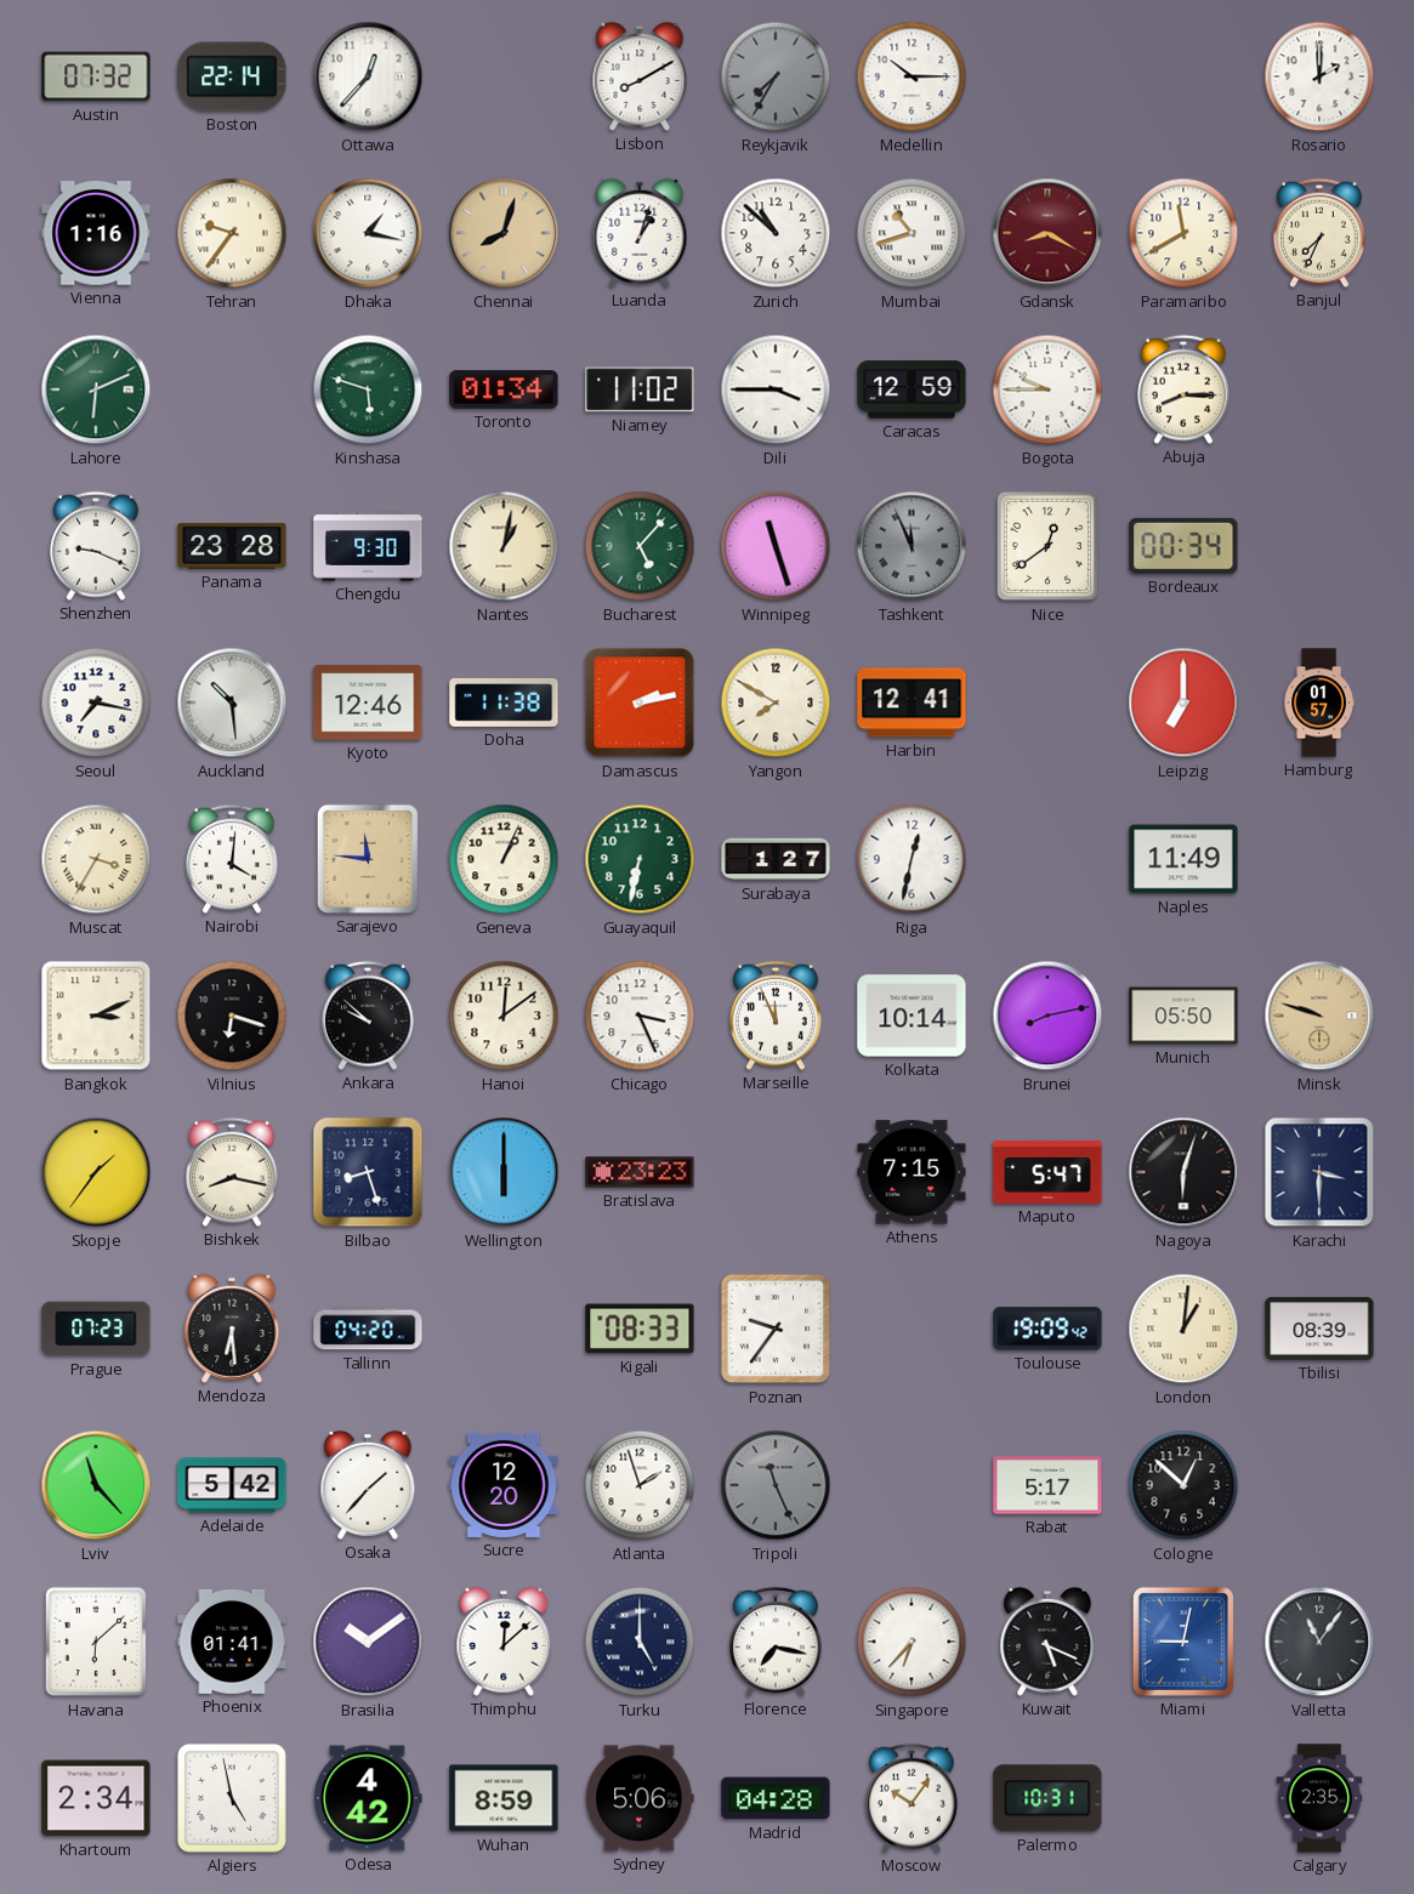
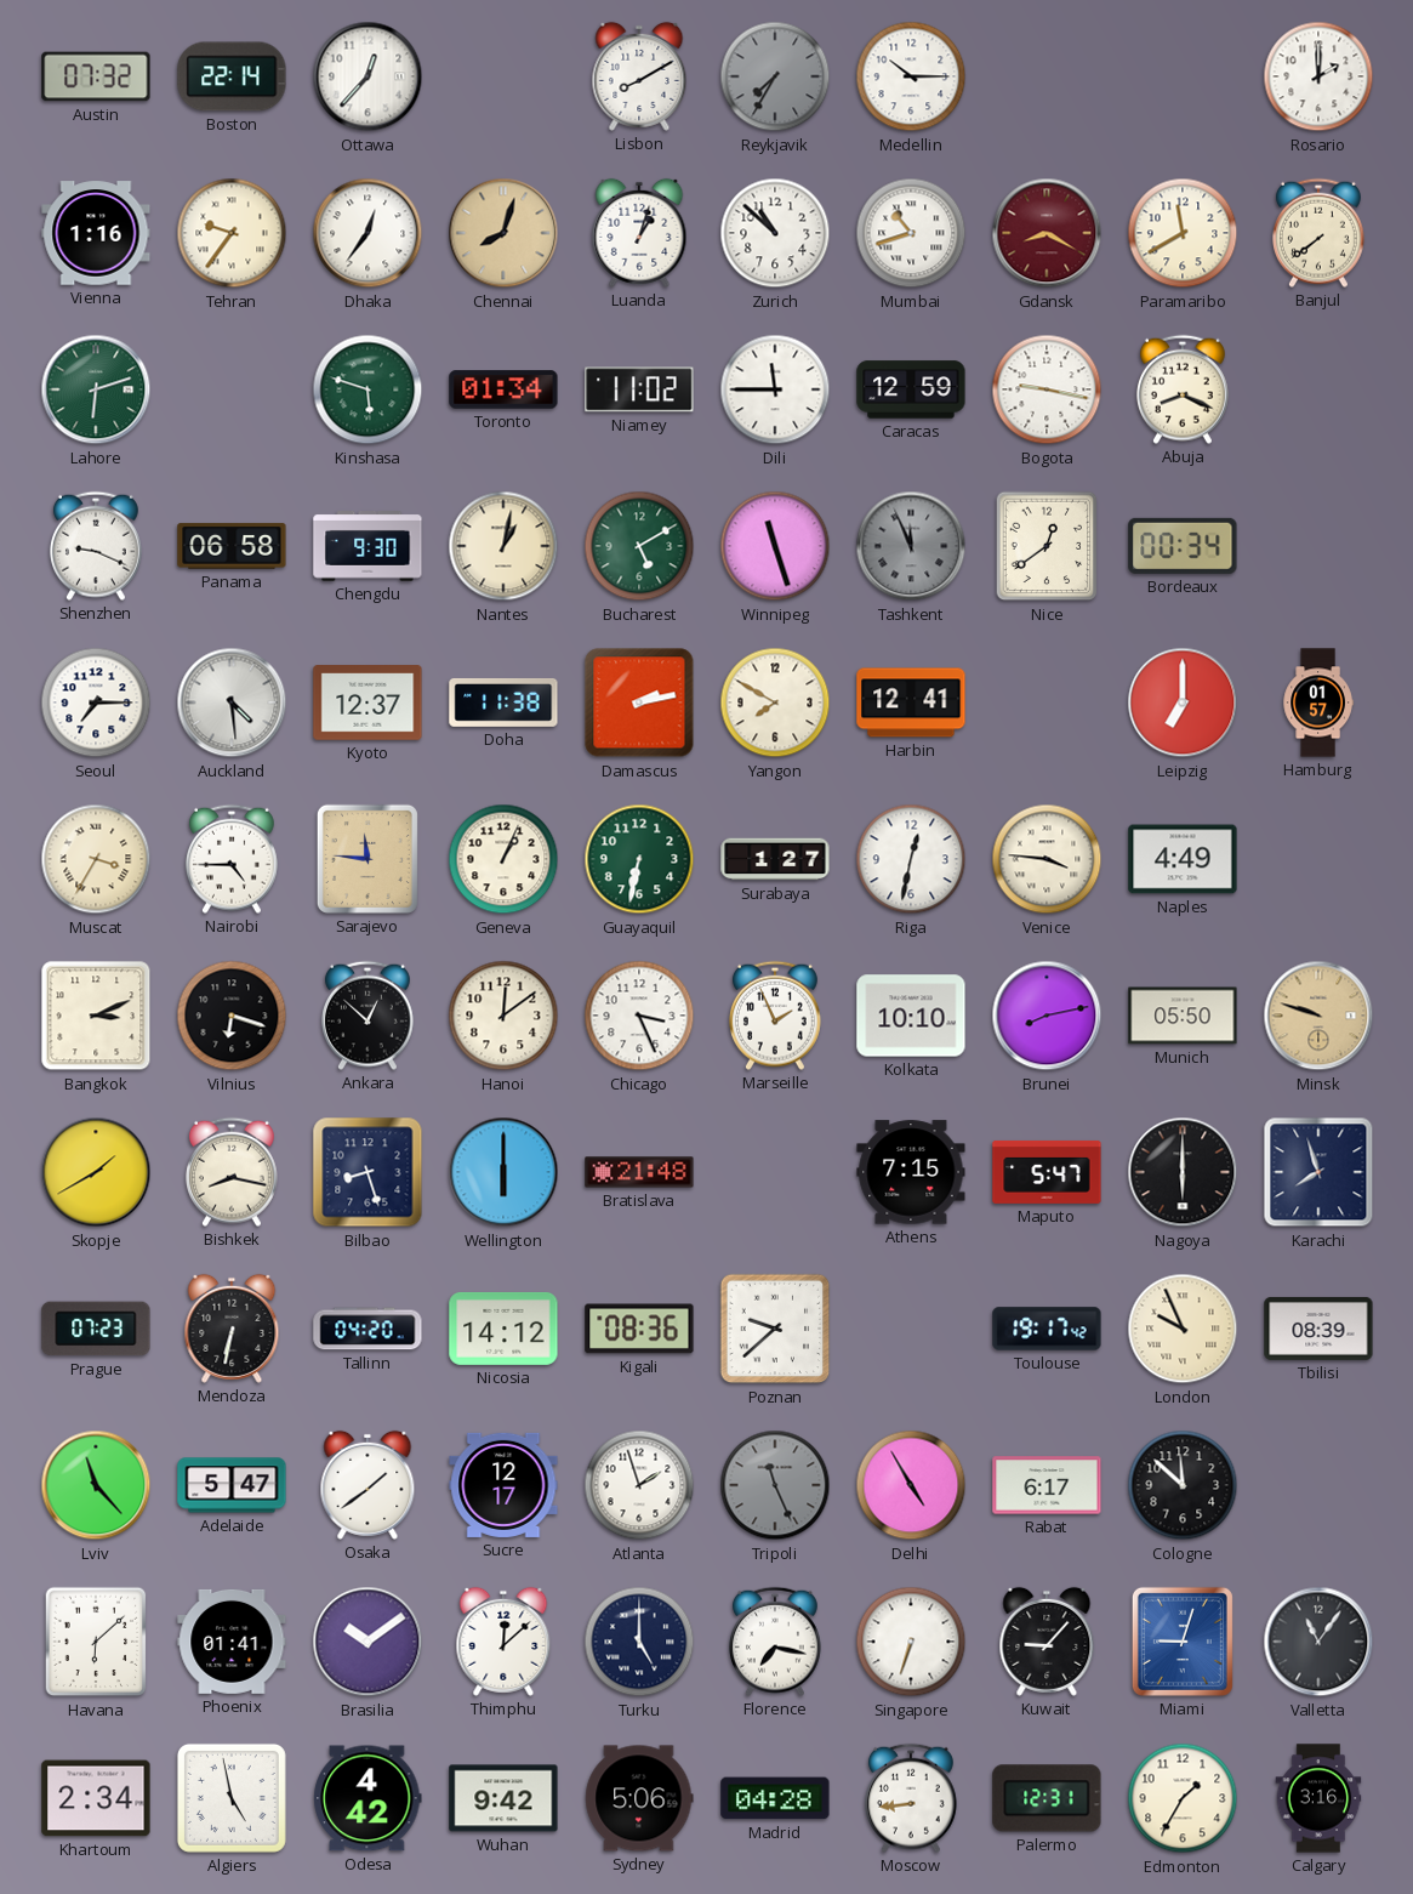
Dhaka: 1:17 -> 12:36
Banjul: 7:34 -> 7:39
Lahore: 6:11 -> 6:12
Dili: 3:45 -> 11:45
Bogota: 9:45 -> 9:17
Abuja: 8:15 -> 8:19
Panama: 23:28 -> 06:58
Bucharest: 5:07 -> 5:10
Seoul: 7:17 -> 7:15
Auckland: 10:29 -> 4:29
Kyoto: 12:46 -> 12:37
Nairobi: 4:01 -> 4:45
Venice: none -> 3:46
Naples: 11:49 -> 4:49
Ankara: 9:52 -> 12:52
Marseille: 11:56 -> 1:56
Kolkata: 10:14 -> 10:10
Skopje: 1:36 -> 1:40
Bratislava: 23:23 -> 21:48
Nagoya: 6:03 -> 6:00
Karachi: 3:30 -> 7:57
Mendoza: 6:29 -> 6:32
Nicosia: none -> 14:12
Kigali: 08:33 -> 08:36
Poznan: 9:36 -> 9:38
Toulouse: 19:09 -> 19:17
London: 1:01 -> 9:56
Adelaide: 5:42 -> 5:47
Osaka: 1:37 -> 1:39
Sucre: 12:20 -> 12:17
Delhi: none -> 4:55
Rabat: 5:17 -> 6:17
Cologne: 12:52 -> 11:52
Singapore: 6:37 -> 6:33
Kuwait: 5:19 -> 9:07
Miami: 9:02 -> 9:03
Wuhan: 8:59 -> 9:42
Moscow: 10:06 -> 8:44
Palermo: 10:31 -> 12:31
Edmonton: none -> 1:35
Calgary: 2:35 -> 3:16
